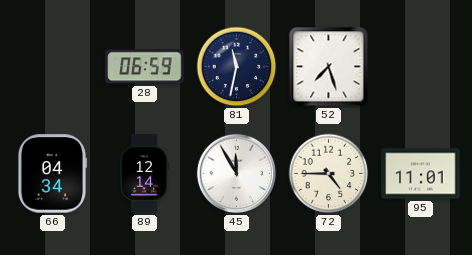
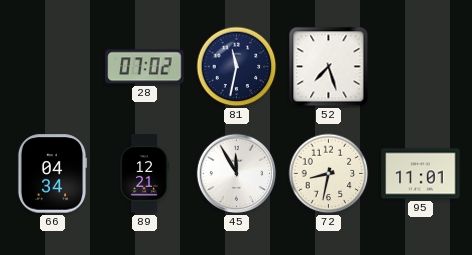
28: 06:59 -> 07:02
89: 12:14 -> 12:21
72: 4:45 -> 8:32
